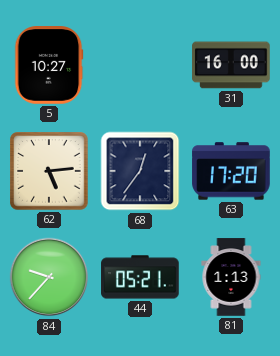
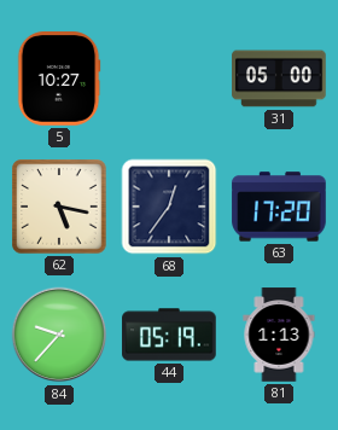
31: 16:00 -> 05:00
62: 5:14 -> 5:17
44: 05:21 -> 05:19
